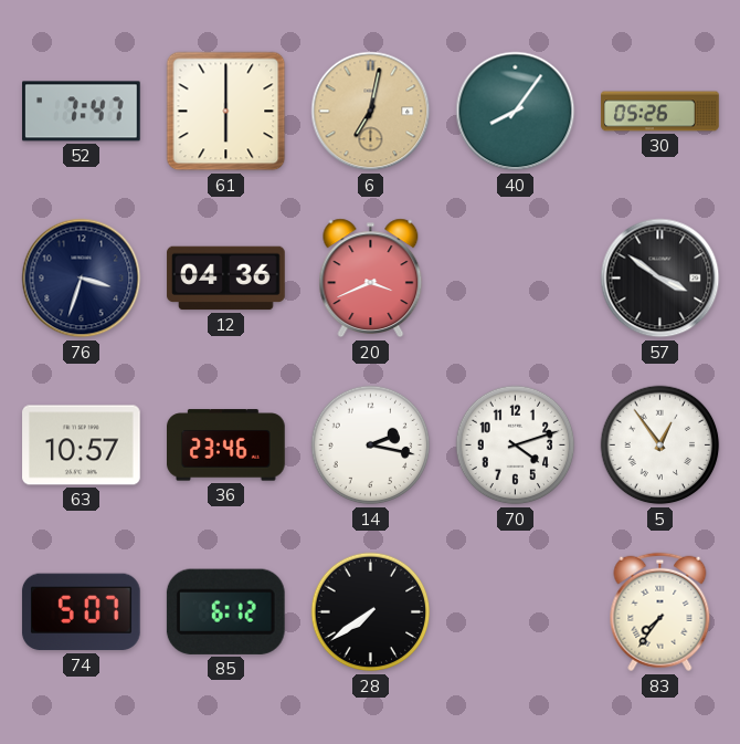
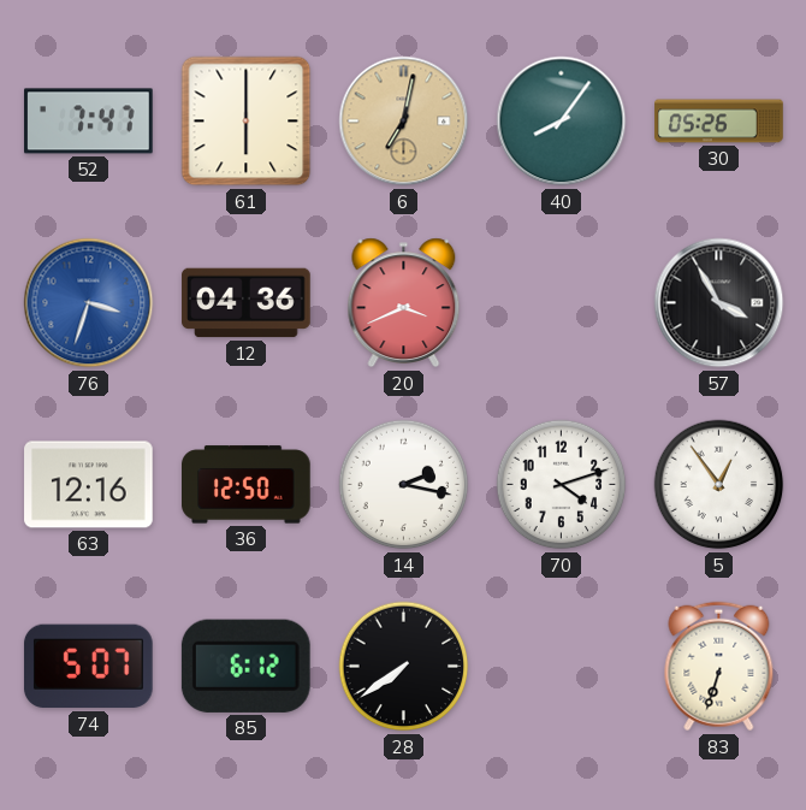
76 dial: navy -> blue
57: 3:51 -> 3:55
63: 10:57 -> 12:16
36: 23:46 -> 12:50
83: 7:36 -> 6:33
